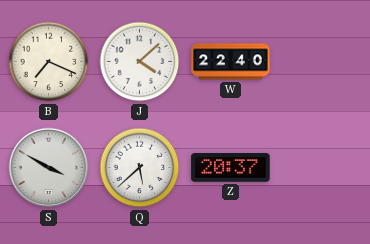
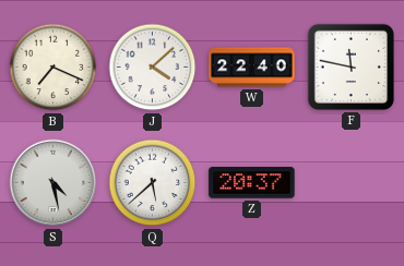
F: none -> 11:47
S: 3:50 -> 4:28
